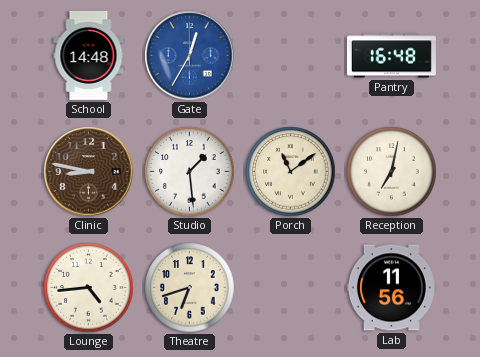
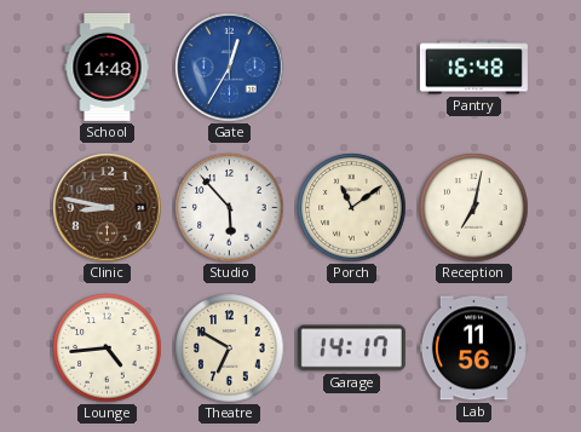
Studio: 1:29 -> 5:53
Theatre: 6:42 -> 6:50
Garage: none -> 14:17
